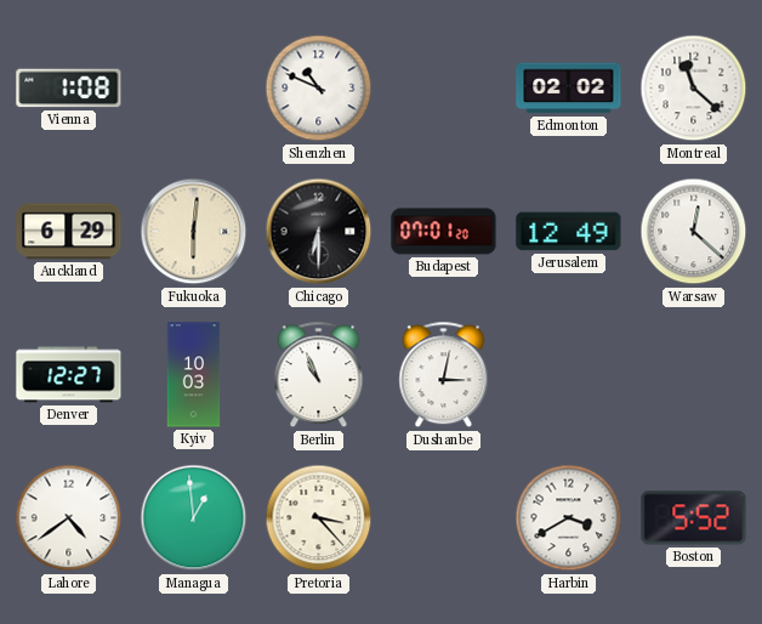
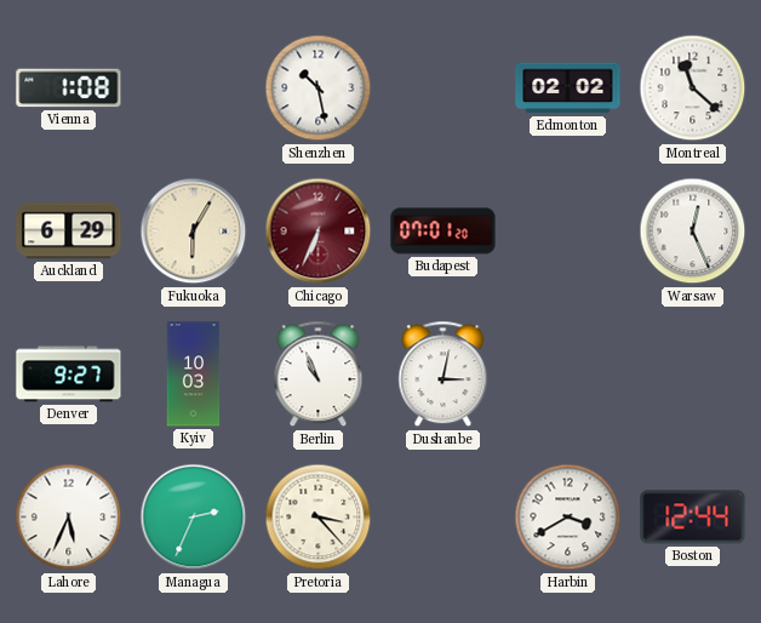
Shenzhen: 10:49 -> 10:28
Fukuoka: 6:01 -> 6:05
Chicago: 6:30 -> 6:34
Chicago dial: black -> burgundy
Jerusalem: 12:49 -> none
Warsaw: 12:22 -> 12:26
Denver: 12:27 -> 9:27
Lahore: 4:39 -> 5:34
Managua: 12:59 -> 2:34
Boston: 5:52 -> 12:44
